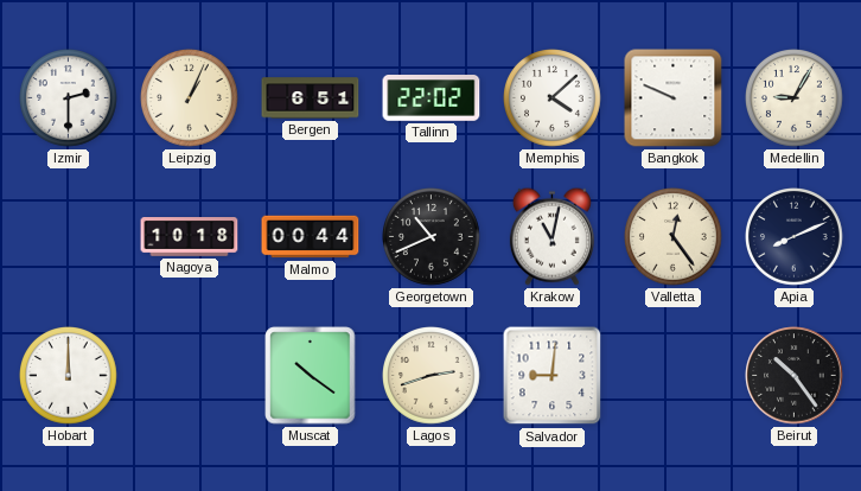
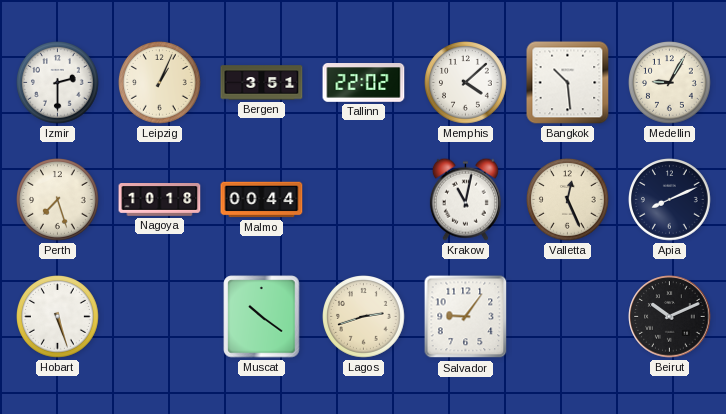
Bergen: 6:51 -> 3:51
Bangkok: 9:49 -> 10:29
Perth: none -> 7:27
Georgetown: 10:41 -> none
Valletta: 12:24 -> 12:26
Hobart: 12:00 -> 5:27
Salvador: 9:01 -> 9:06
Beirut: 10:24 -> 10:11
